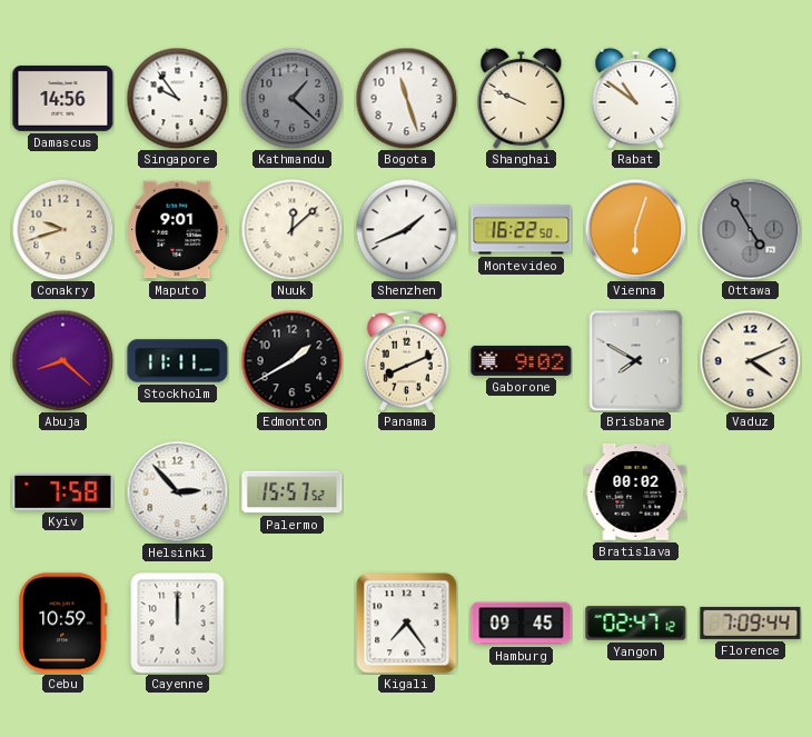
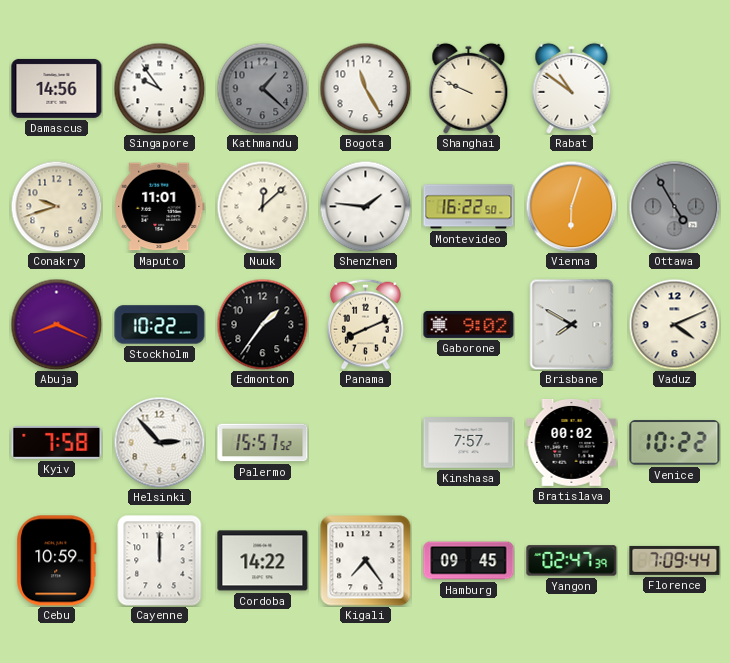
Bogota: 11:27 -> 11:25
Maputo: 9:01 -> 11:01
Shenzhen: 1:41 -> 1:46
Abuja: 8:22 -> 8:19
Stockholm: 11:11 -> 10:22
Edmonton: 1:40 -> 1:36
Kinshasa: none -> 7:57
Venice: none -> 10:22
Cordoba: none -> 14:22
Yangon: 02:47:12 -> 02:47:39
